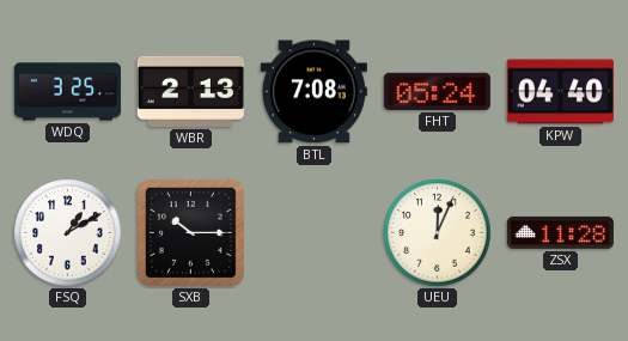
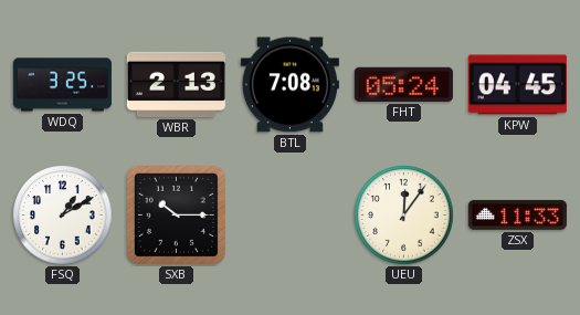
KPW: 04:40 -> 04:45
UEU: 12:04 -> 12:06
ZSX: 11:28 -> 11:33
